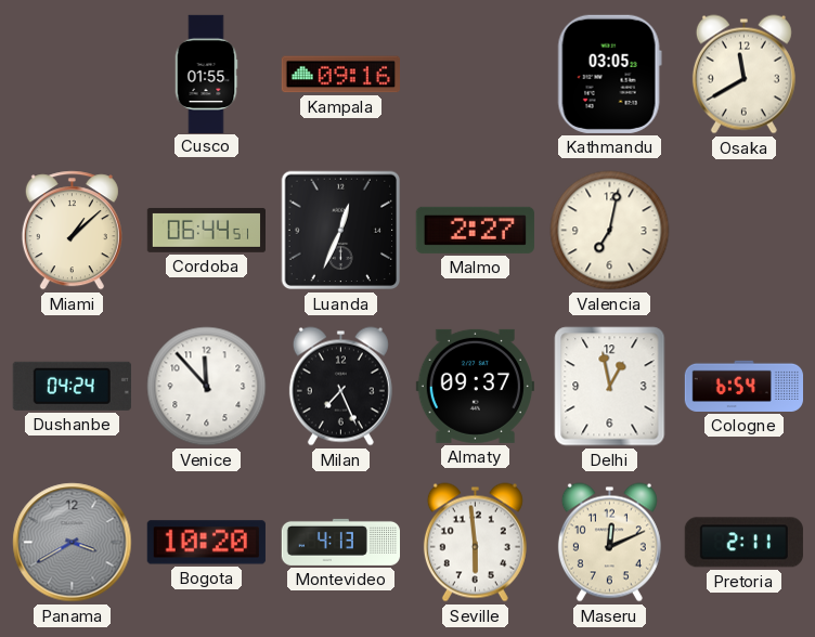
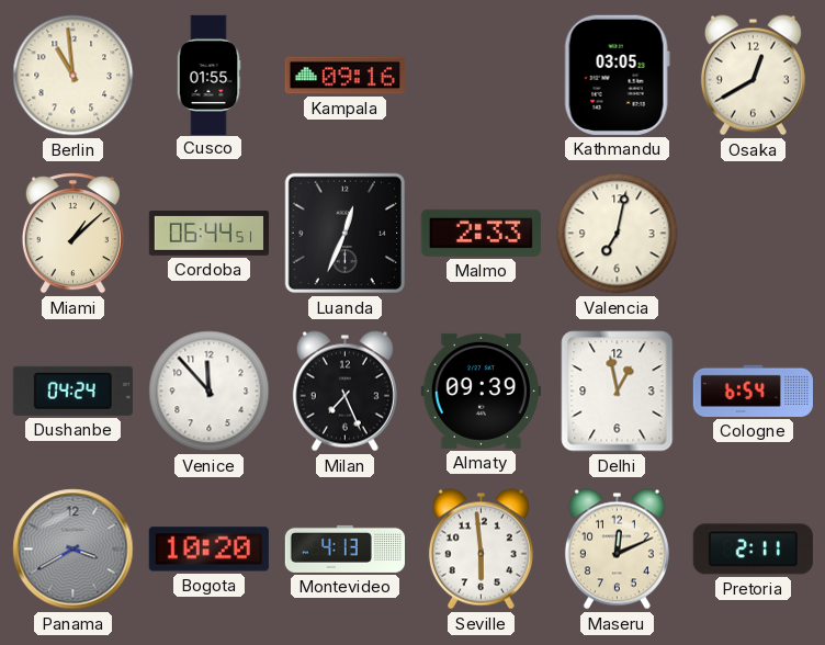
Berlin: none -> 10:59
Osaka: 11:40 -> 12:40
Malmo: 2:27 -> 2:33
Almaty: 09:37 -> 09:39
